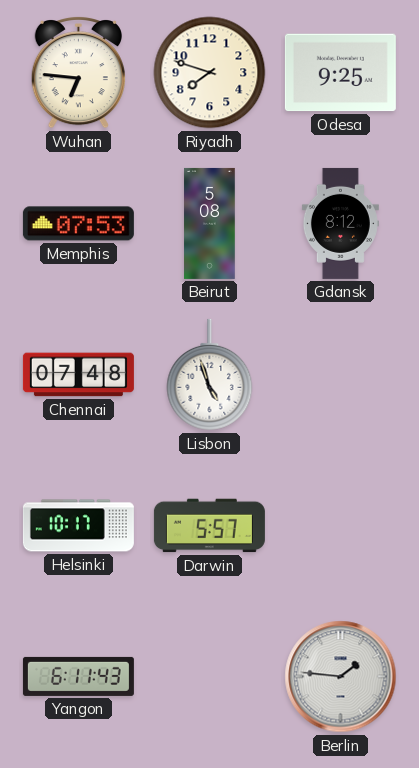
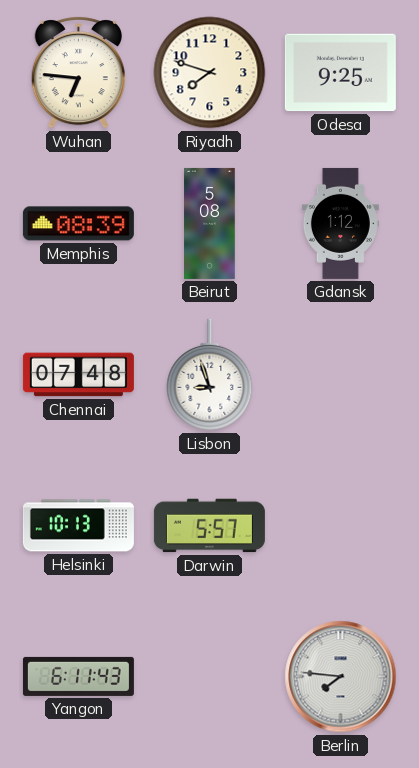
Memphis: 07:53 -> 08:39
Gdansk: 8:12 -> 1:12
Lisbon: 4:57 -> 8:57
Helsinki: 10:17 -> 10:13
Berlin: 1:46 -> 7:46
